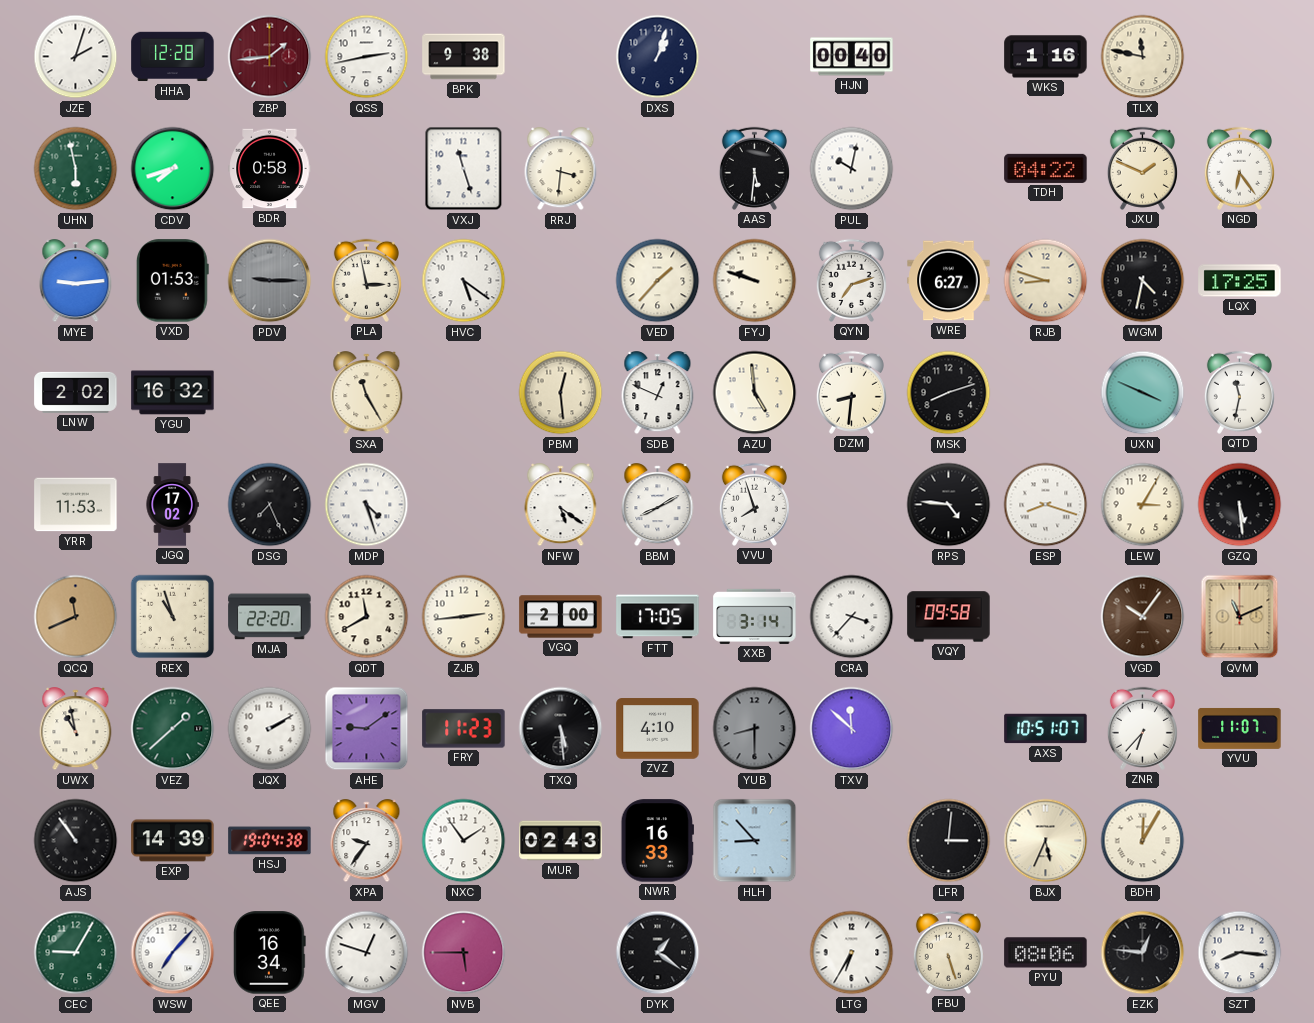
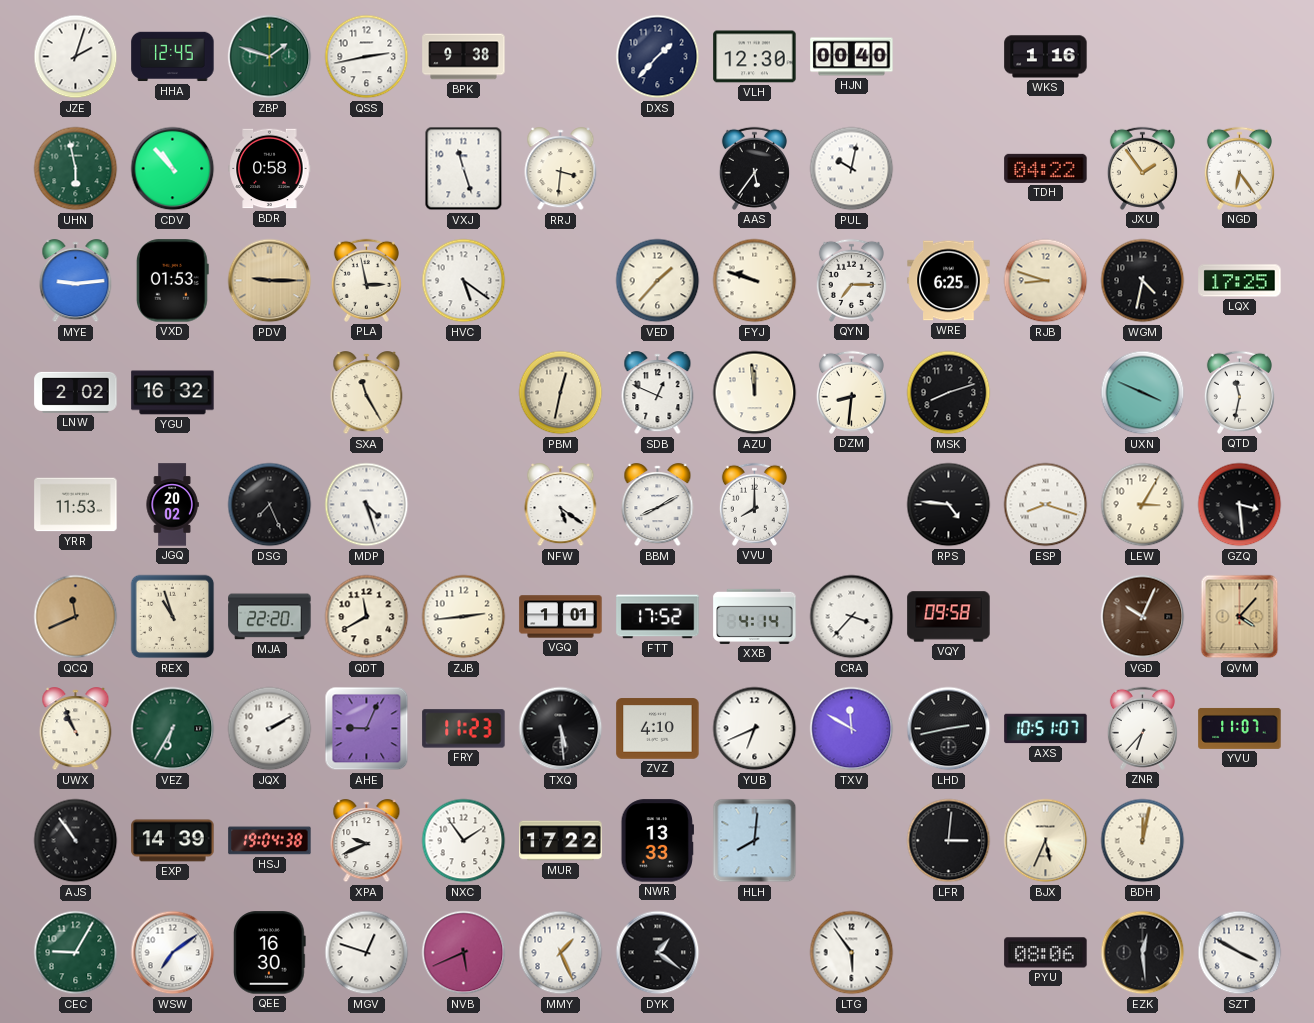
HHA: 12:28 -> 12:45
ZBP: 1:44 -> 1:48
ZBP dial: burgundy -> green
DXS: 1:03 -> 1:37
VLH: none -> 12:30
TLX: 11:47 -> none
CDV: 7:42 -> 10:53
AAS: 5:31 -> 5:36
JXU: 1:49 -> 1:54
PDV dial: grey -> champagne
QYN: 7:12 -> 7:15
WRE: 6:27 -> 6:25
PBM: 12:29 -> 12:32
AZU: 4:59 -> 11:59
JGQ: 17:02 -> 20:02
VVU: 7:57 -> 8:00
GZQ: 5:29 -> 3:29
VGQ: 2:00 -> 1:01
FTT: 17:05 -> 17:52
XXB: 3:14 -> 4:14
VGD: 10:06 -> 10:04
QVM: 11:11 -> 4:07
UWX: 10:58 -> 10:56
VEZ: 1:38 -> 6:35
AHE: 9:09 -> 9:04
YUB: 8:30 -> 6:41
YUB dial: grey -> white
TXV: 11:52 -> 11:50
LHD: none -> 2:43
XPA: 9:36 -> 9:41
MUR: 02:43 -> 17:22
NWR: 16:33 -> 13:33
HLH: 8:53 -> 8:01
BDH: 12:05 -> 12:02
WSW: 7:07 -> 7:09
QEE: 16:34 -> 16:30
NVB: 5:45 -> 5:41
MMY: none -> 1:26
LTG: 6:35 -> 5:54
FBU: 5:27 -> none
EZK: 12:46 -> 12:29
SZT: 8:16 -> 3:50
